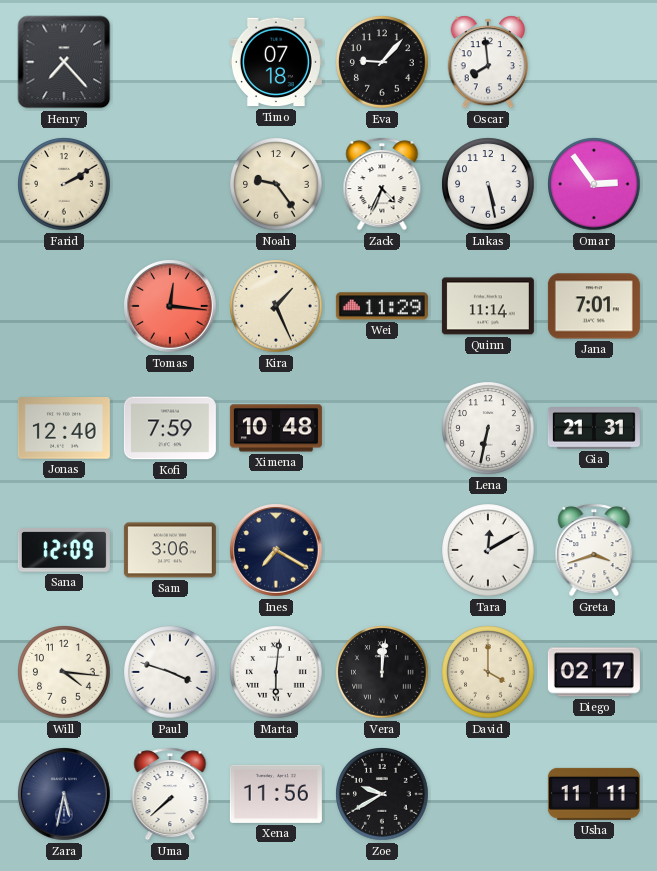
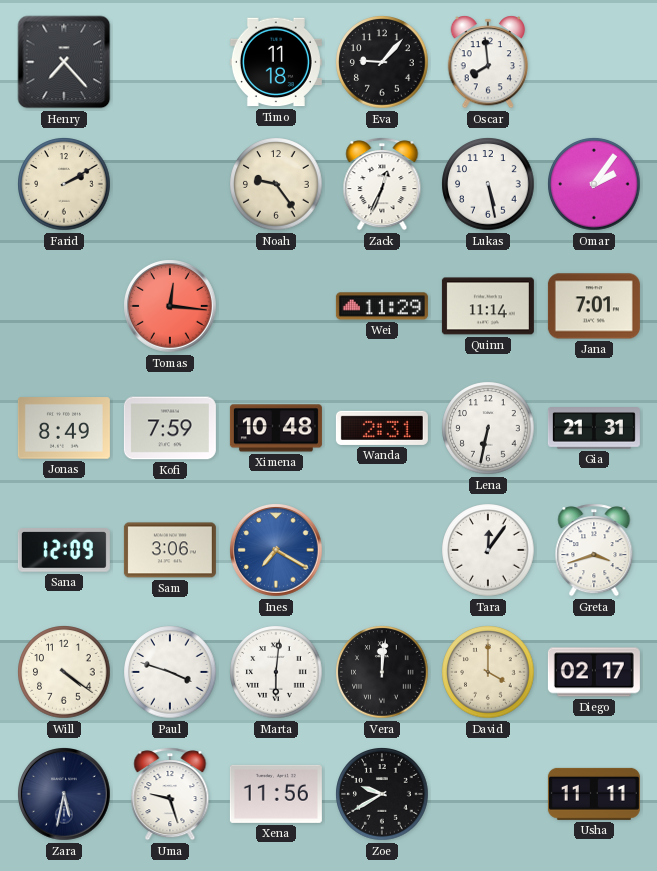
Timo: 07:18 -> 11:18
Zack: 4:34 -> 12:34
Omar: 2:54 -> 2:06
Kira: 1:26 -> none
Jonas: 12:40 -> 8:49
Wanda: none -> 2:31
Ines dial: navy -> blue
Tara: 12:10 -> 12:06
Will: 4:16 -> 4:21
Uma: 7:38 -> 9:27
